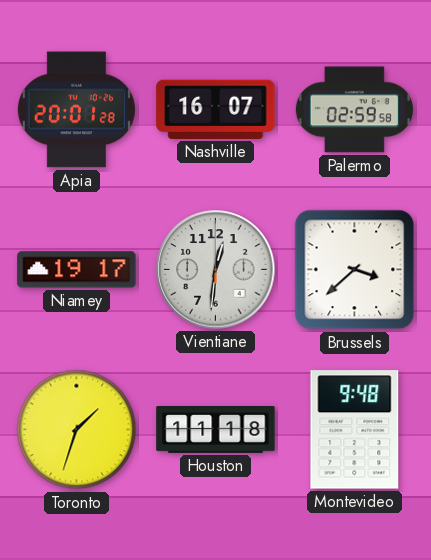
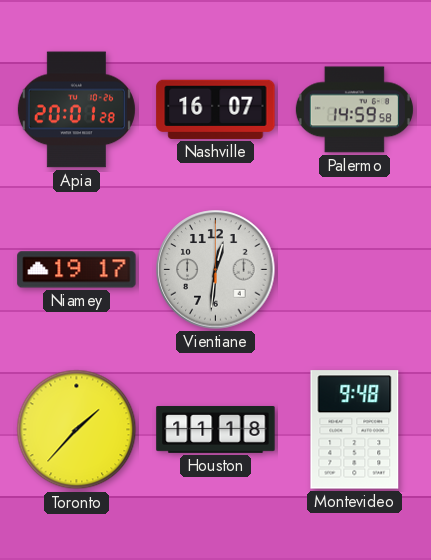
Palermo: 02:59 -> 14:59
Brussels: 3:38 -> none
Toronto: 1:33 -> 1:37
